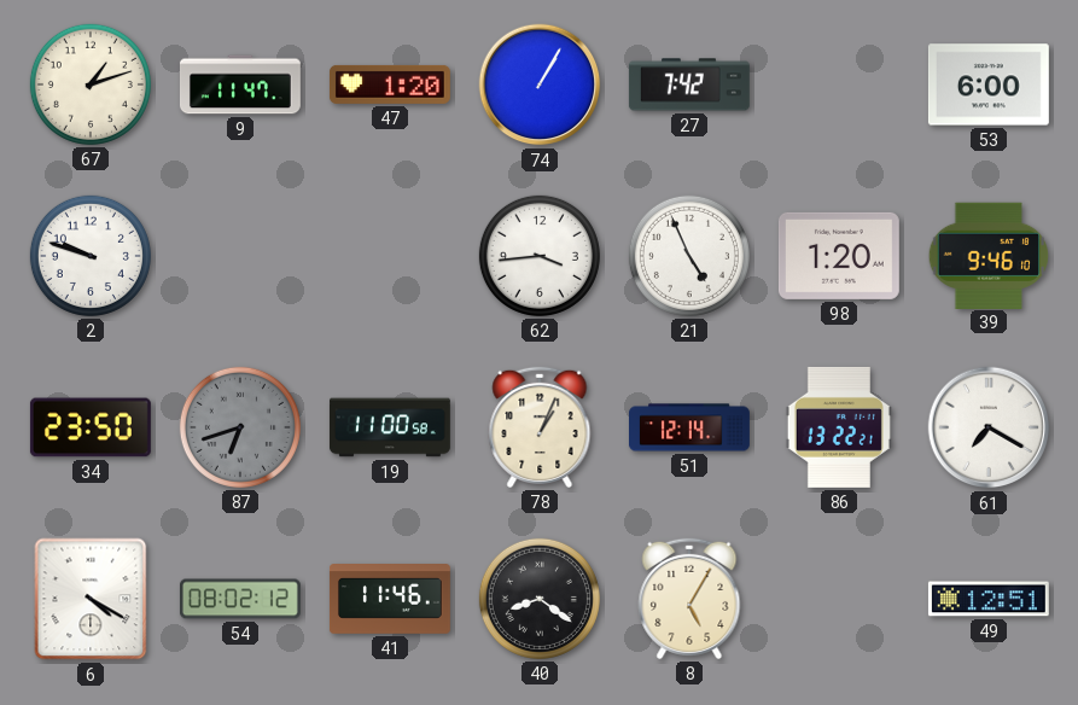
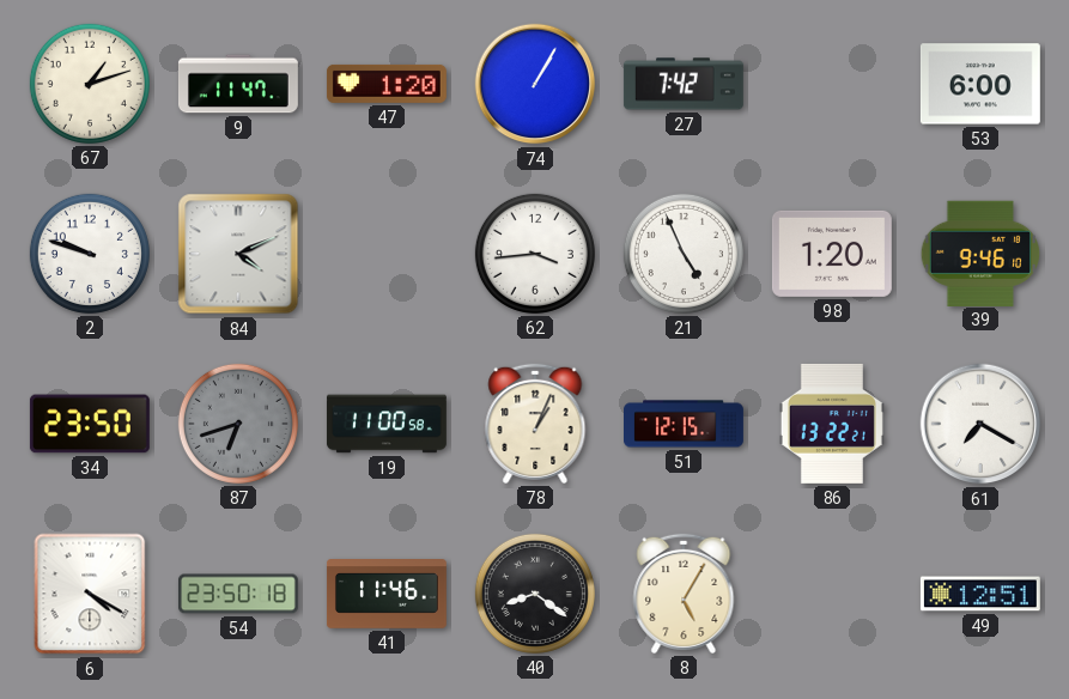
84: none -> 4:11
51: 12:14 -> 12:15
54: 08:02 -> 23:50
